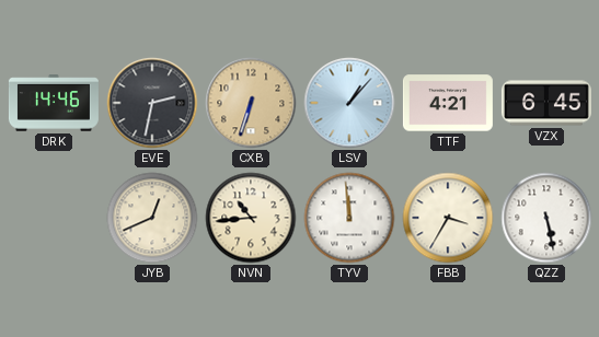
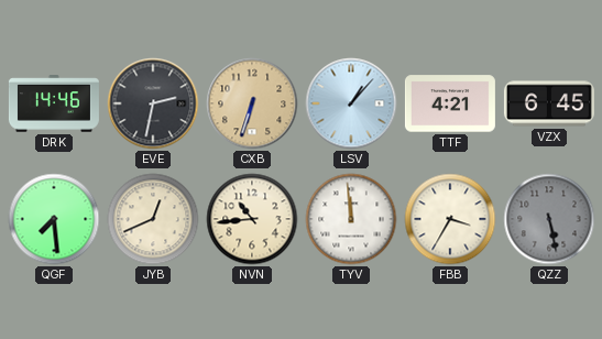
QGF: none -> 7:29
QZZ dial: white -> grey
